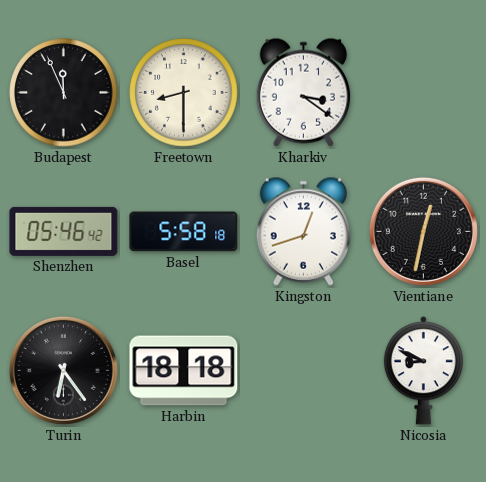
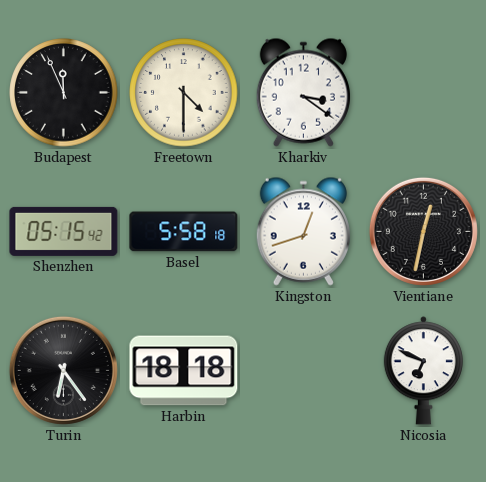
Freetown: 8:30 -> 4:30
Shenzhen: 05:46 -> 05:15
Nicosia: 8:49 -> 6:49
